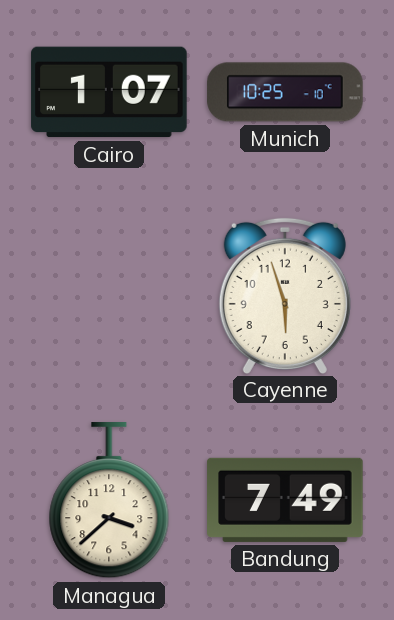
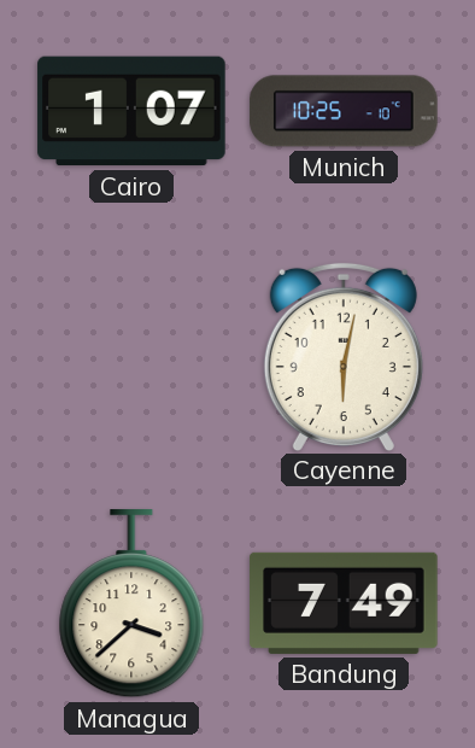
Cayenne: 5:57 -> 6:02
